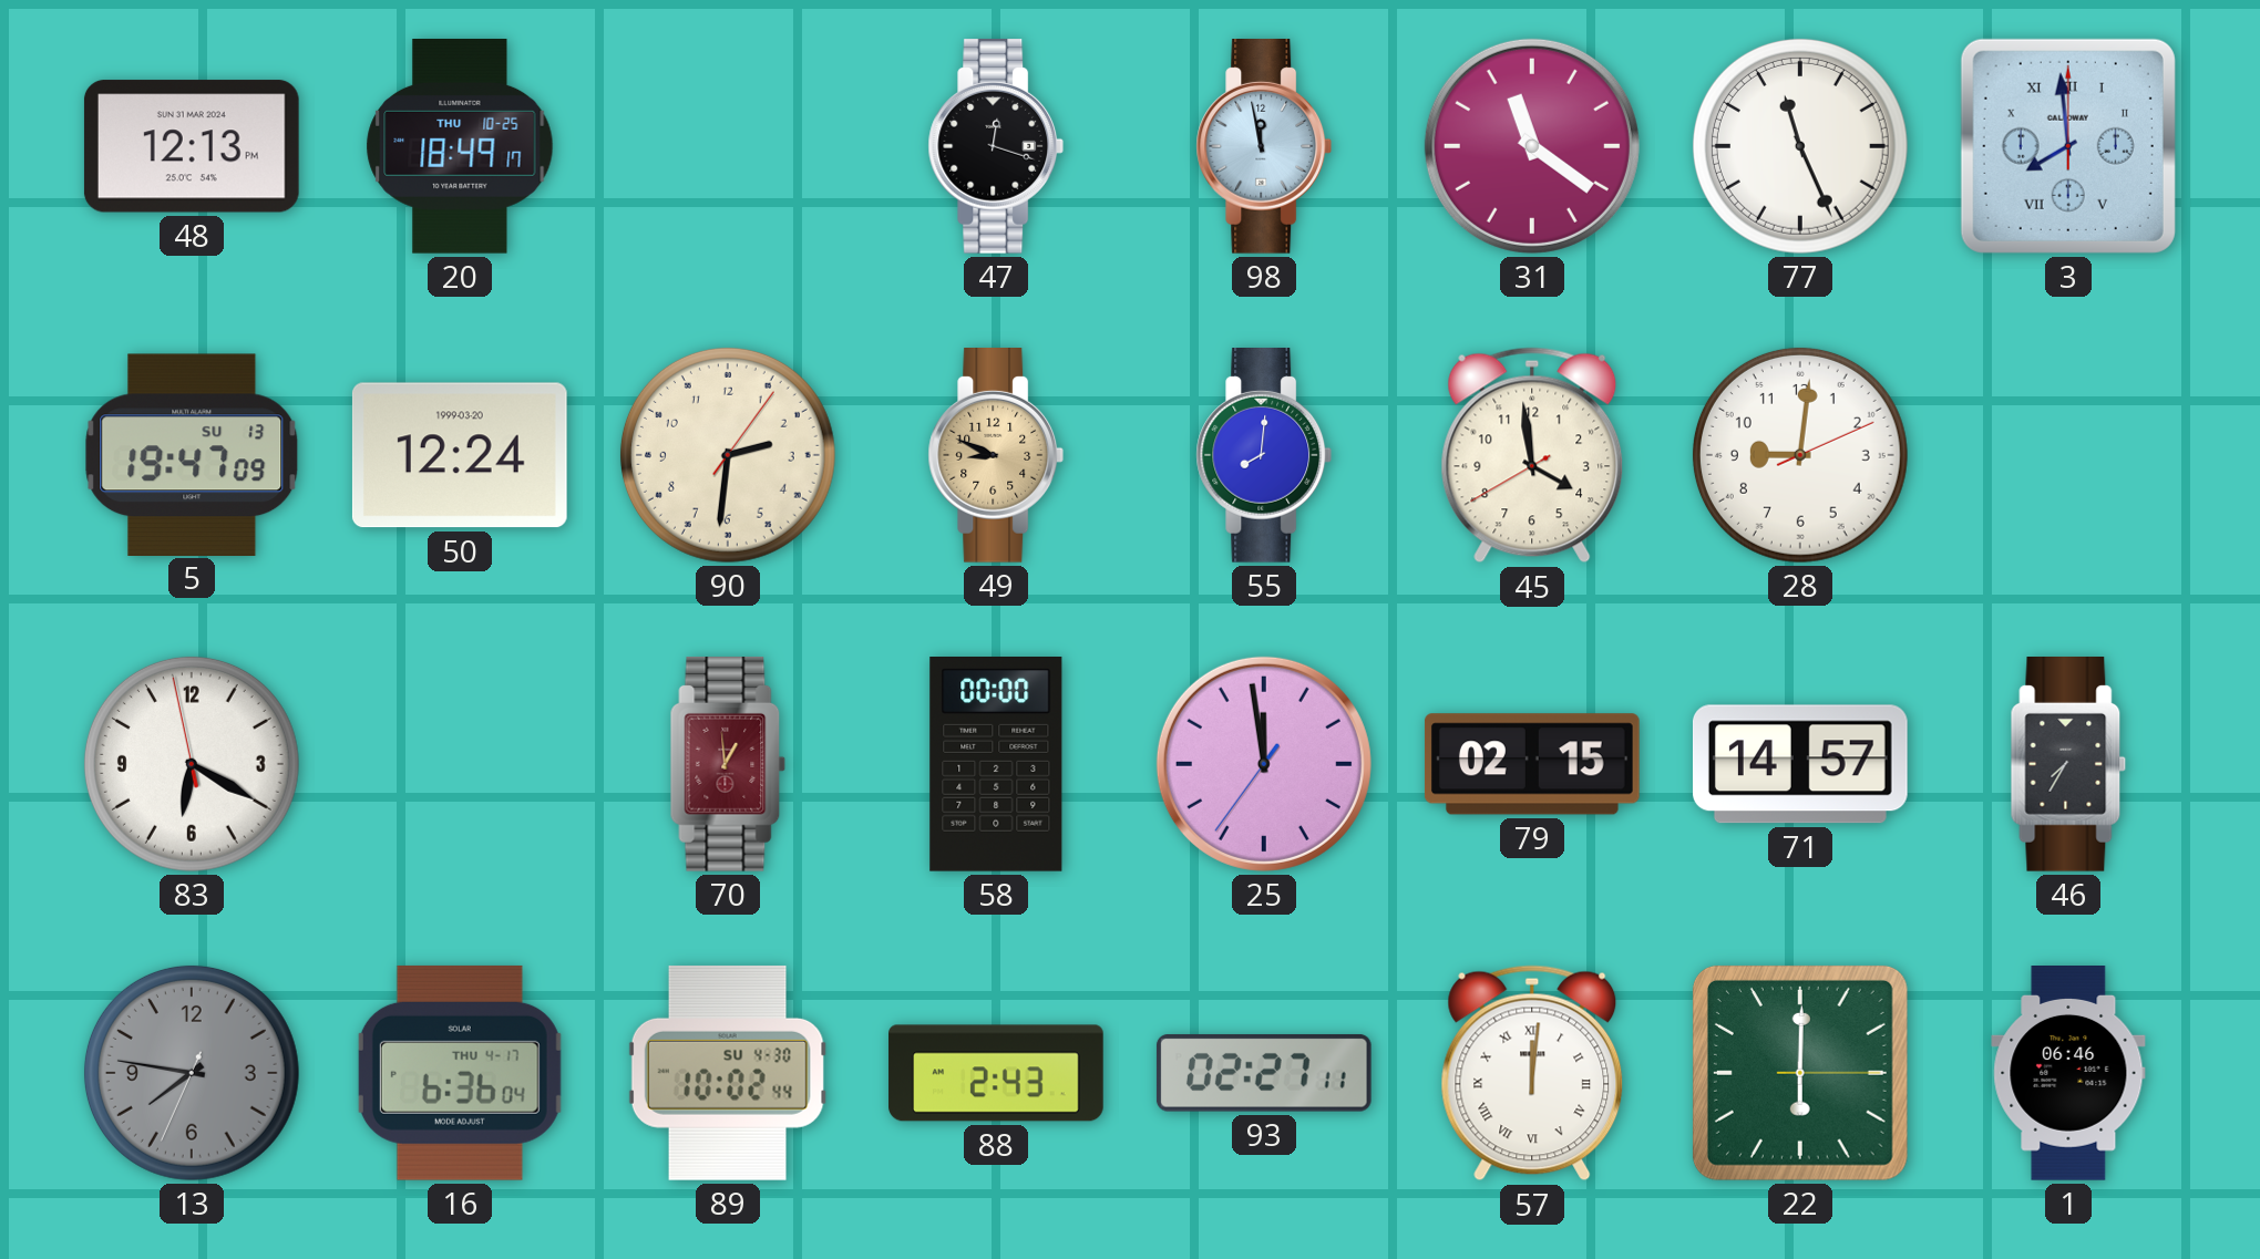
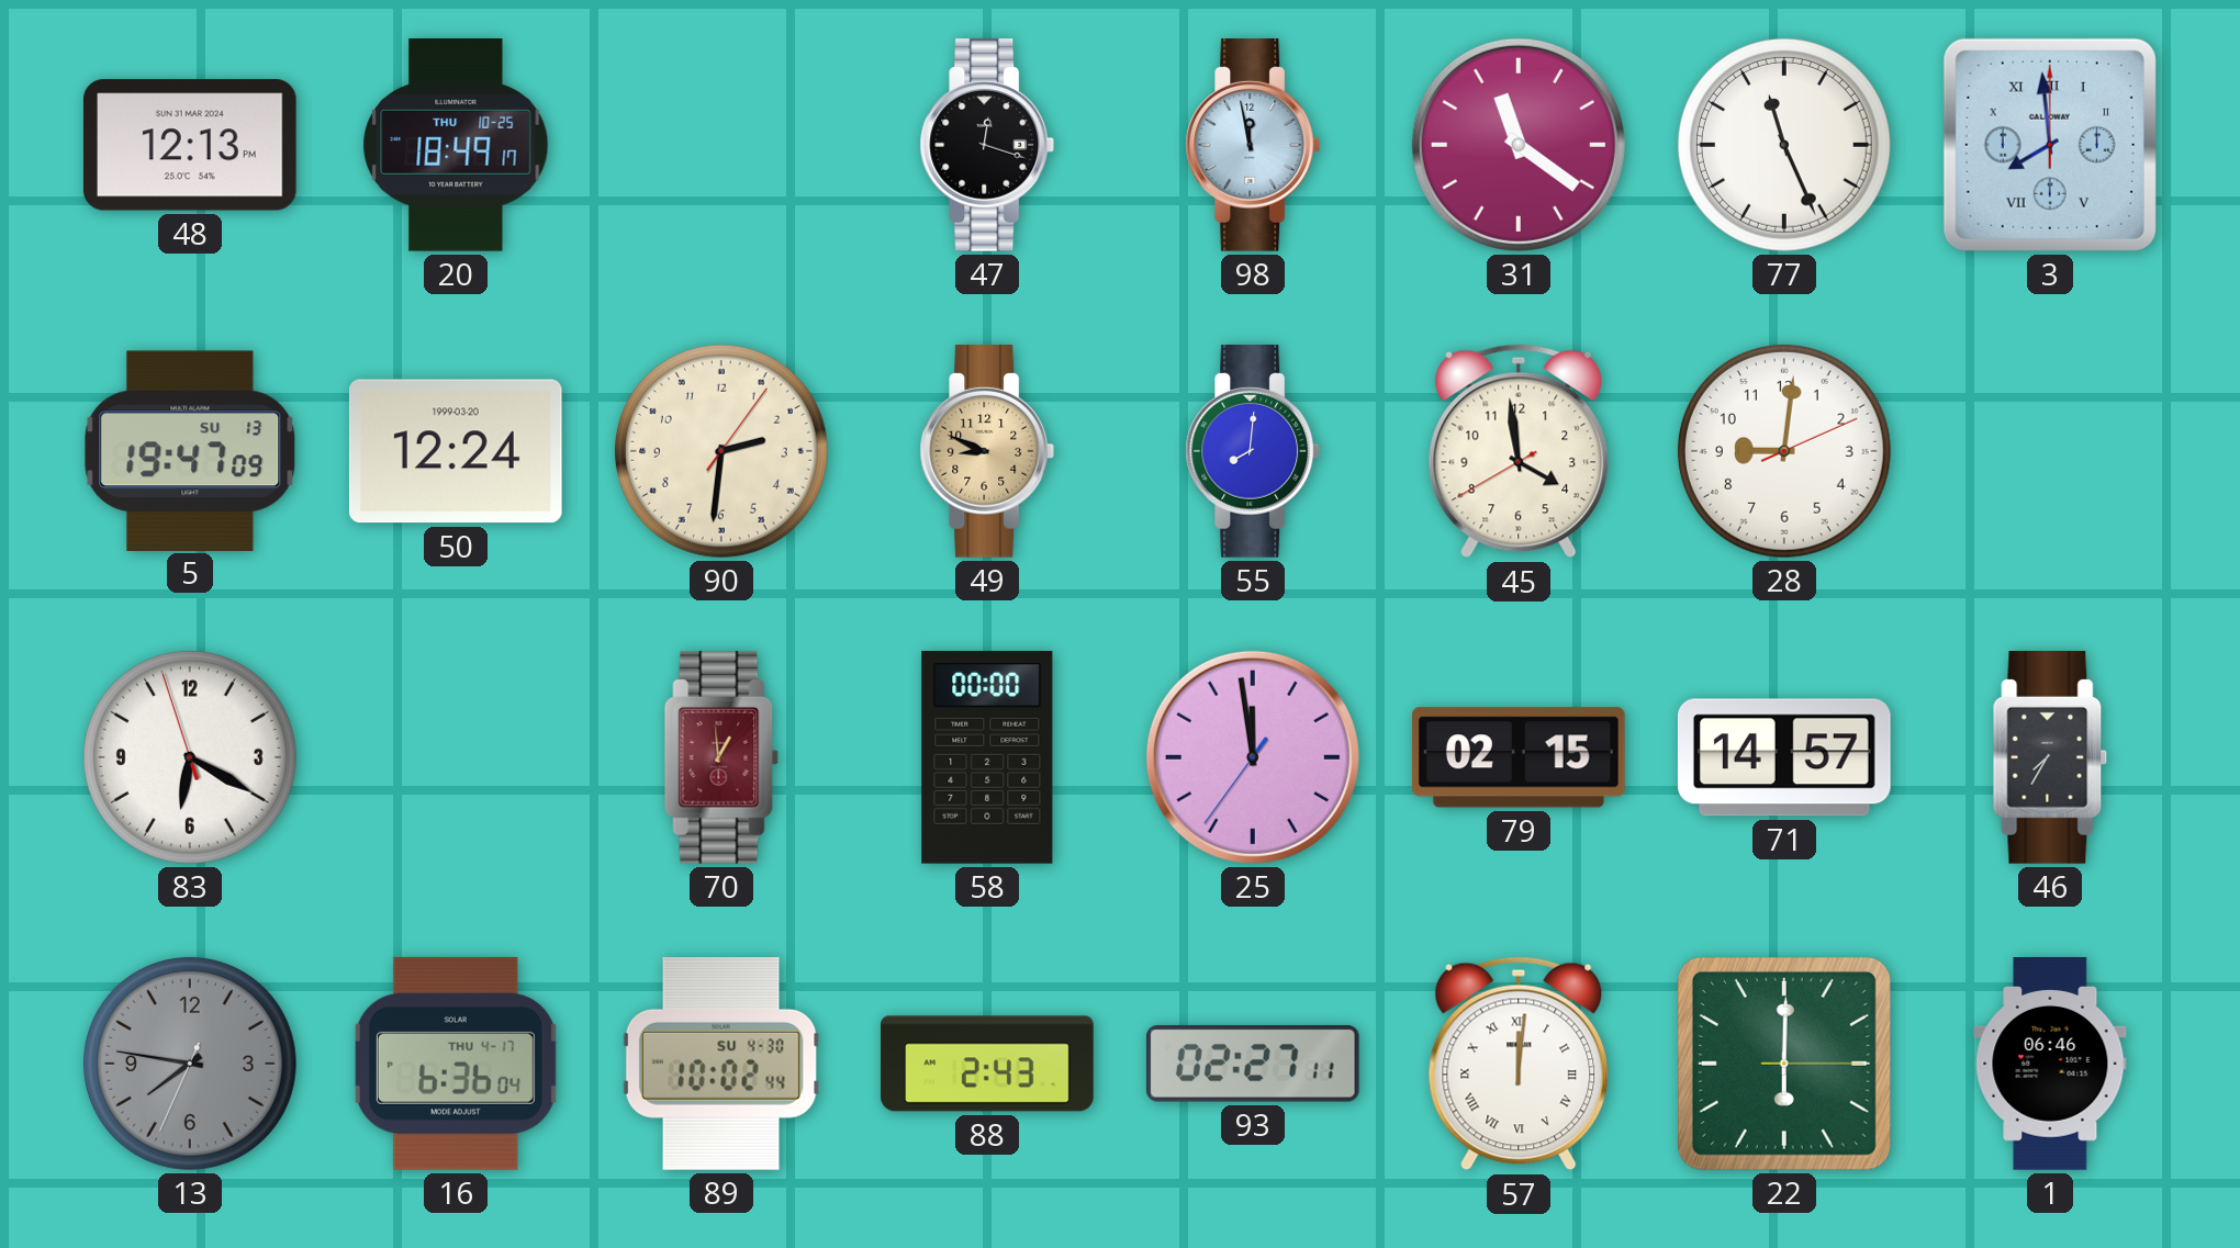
83: 6:19:58 -> 6:19:57
